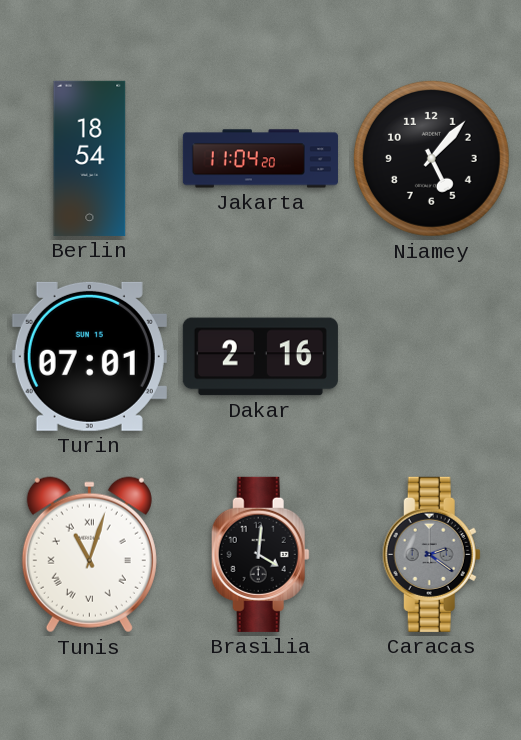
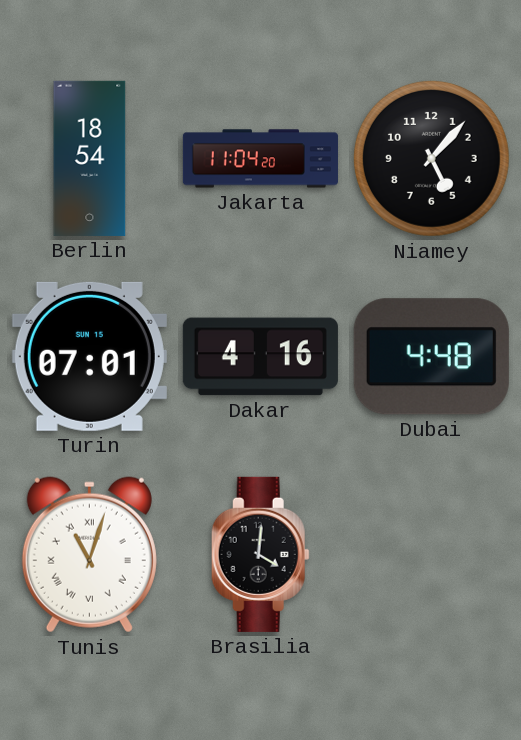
Dakar: 2:16 -> 4:16
Dubai: none -> 4:48
Caracas: 2:21 -> none
